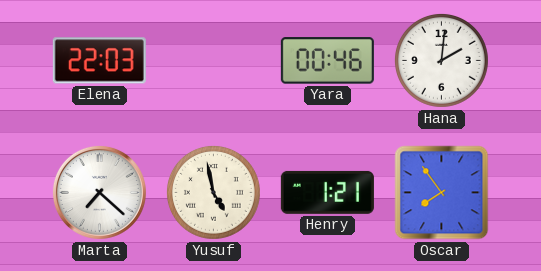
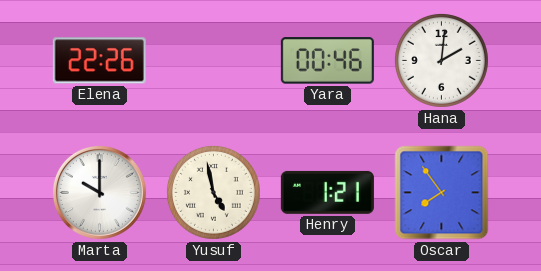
Elena: 22:03 -> 22:26
Marta: 7:22 -> 10:00
